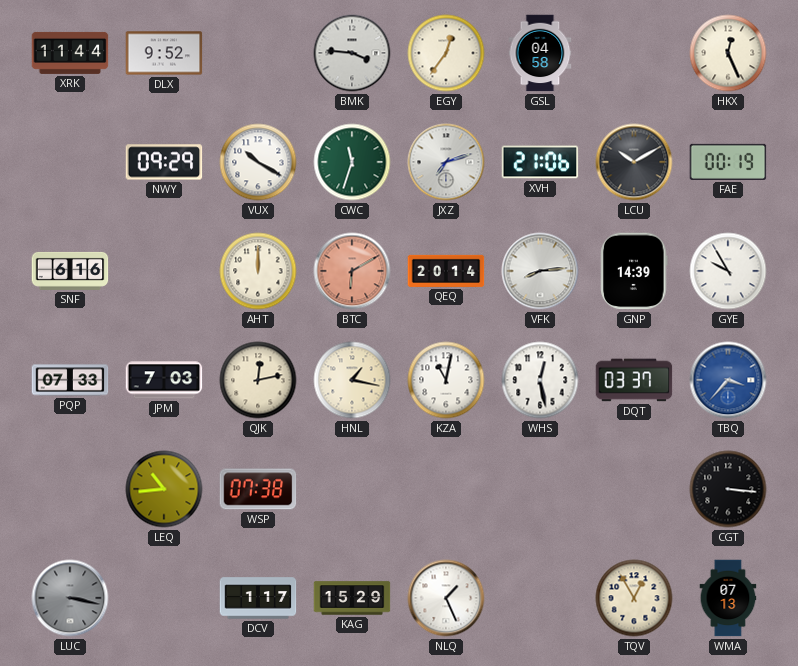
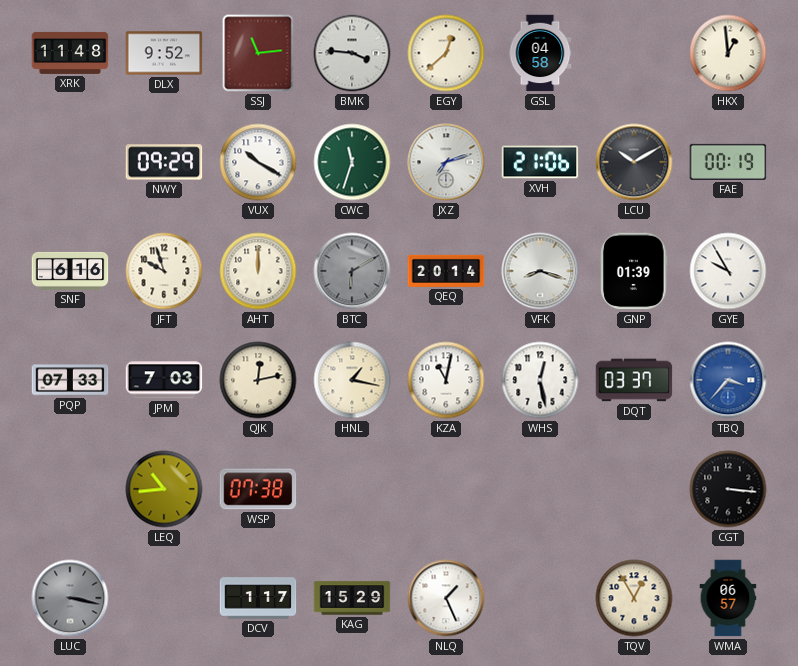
XRK: 11:44 -> 11:48
SSJ: none -> 11:14
EGY: 12:36 -> 12:38
HKX: 12:26 -> 12:59
JFT: none -> 9:57
BTC dial: salmon -> grey
VFK: 8:14 -> 8:18
GNP: 14:39 -> 01:39
WMA: 07:13 -> 06:57
